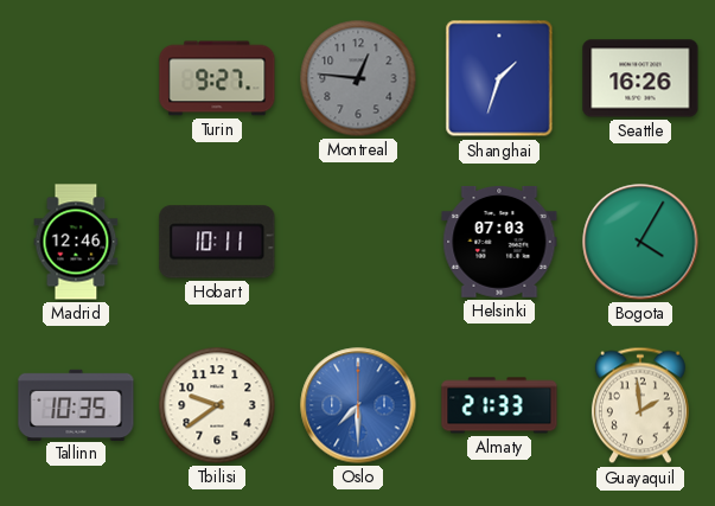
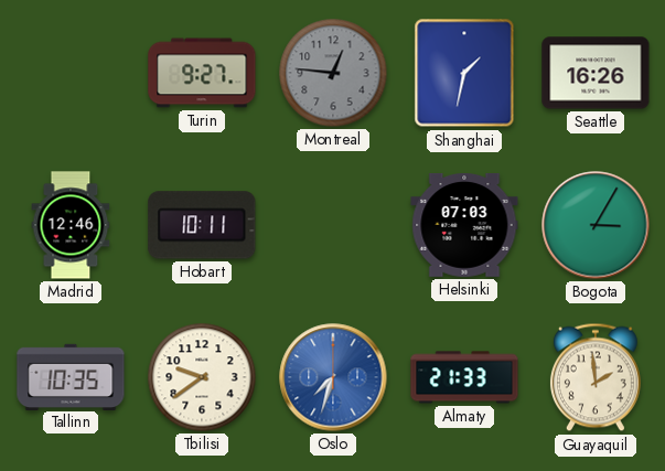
Shanghai: 1:33 -> 1:32
Bogota: 4:05 -> 3:05
Oslo: 7:30 -> 7:33
